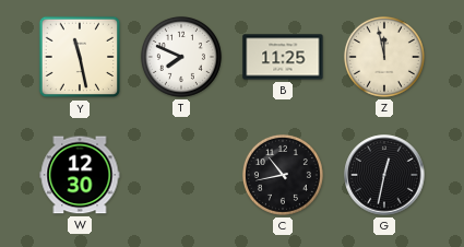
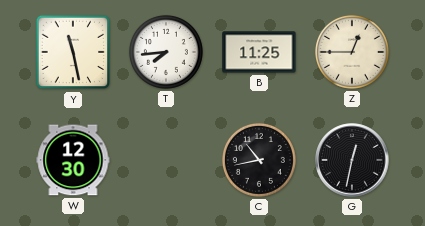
T: 7:49 -> 7:44
Z: 11:58 -> 12:45
